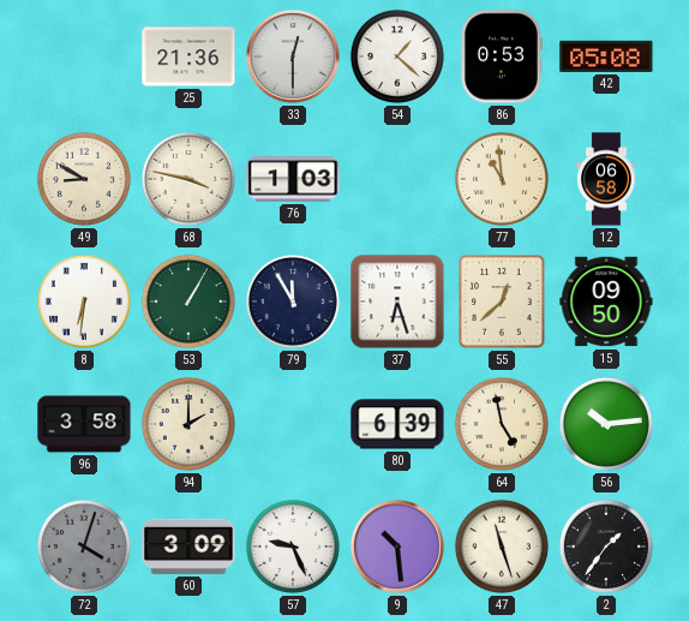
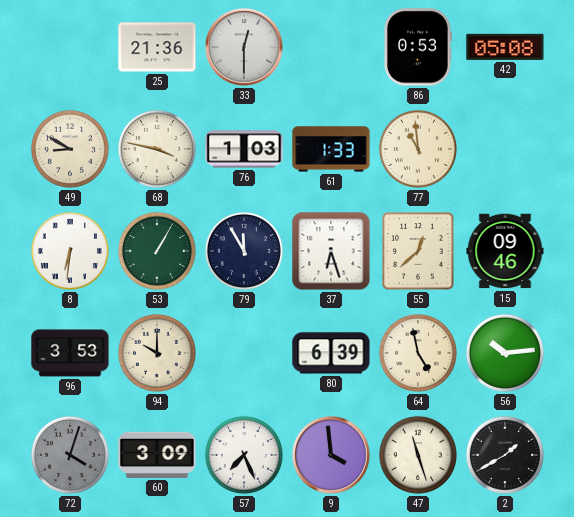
54: 1:22 -> none
61: none -> 1:33
12: 06:58 -> none
15: 09:50 -> 09:46
96: 3:58 -> 3:53
94: 2:00 -> 10:00
57: 9:26 -> 7:26
9: 10:29 -> 3:59
2: 1:36 -> 1:40
